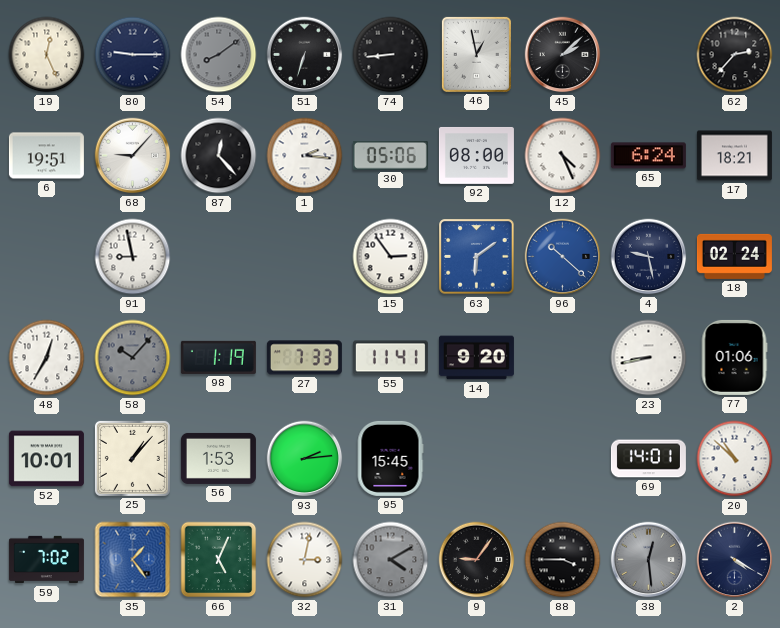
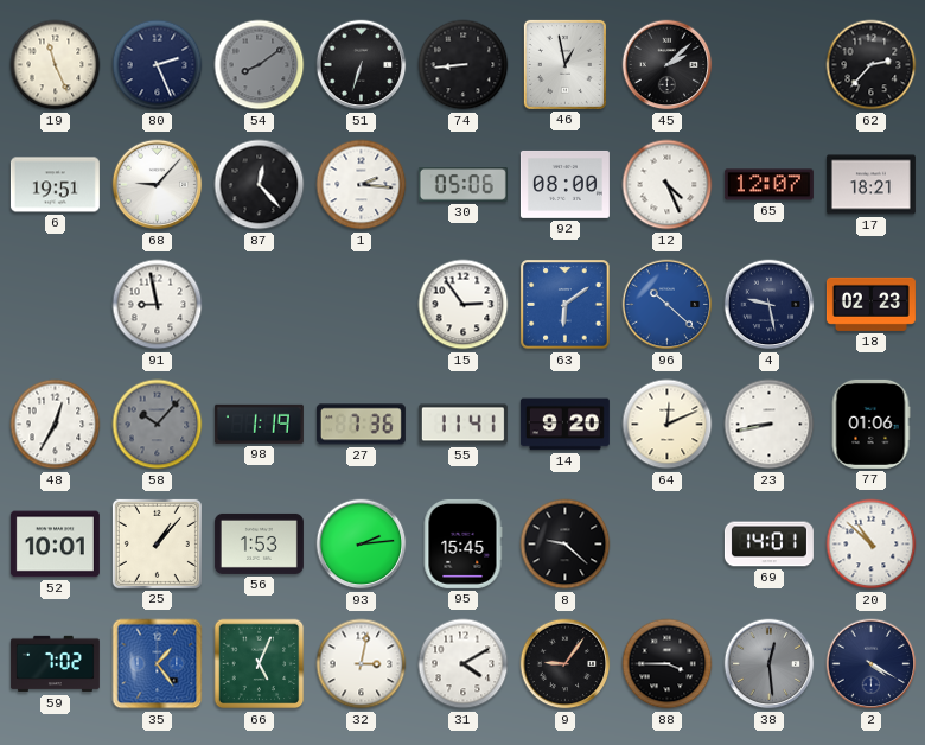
19: 12:26 -> 11:26
80: 9:15 -> 2:26
65: 6:24 -> 12:07
18: 02:24 -> 02:23
27: 7:33 -> 7:36
64: none -> 12:11
8: none -> 9:22
31 dial: grey -> white
